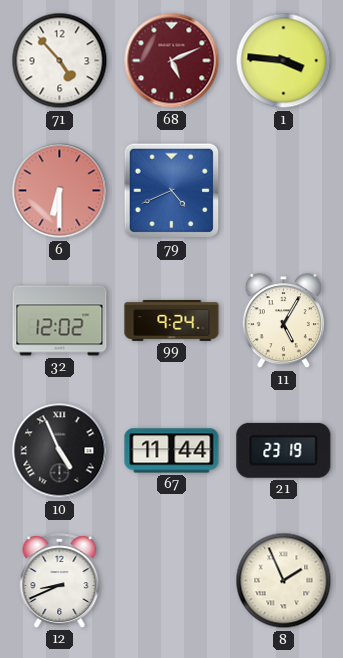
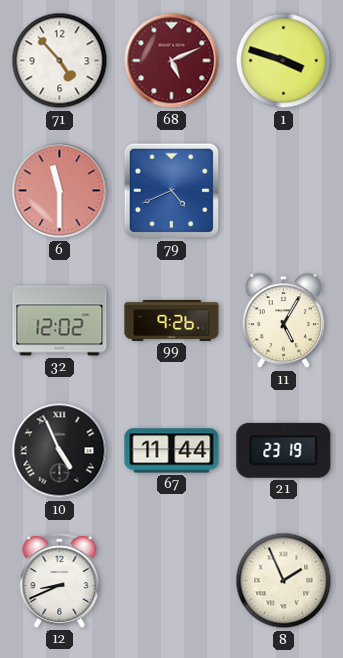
1: 3:46 -> 3:48
6: 6:30 -> 11:30
99: 9:24 -> 9:26
